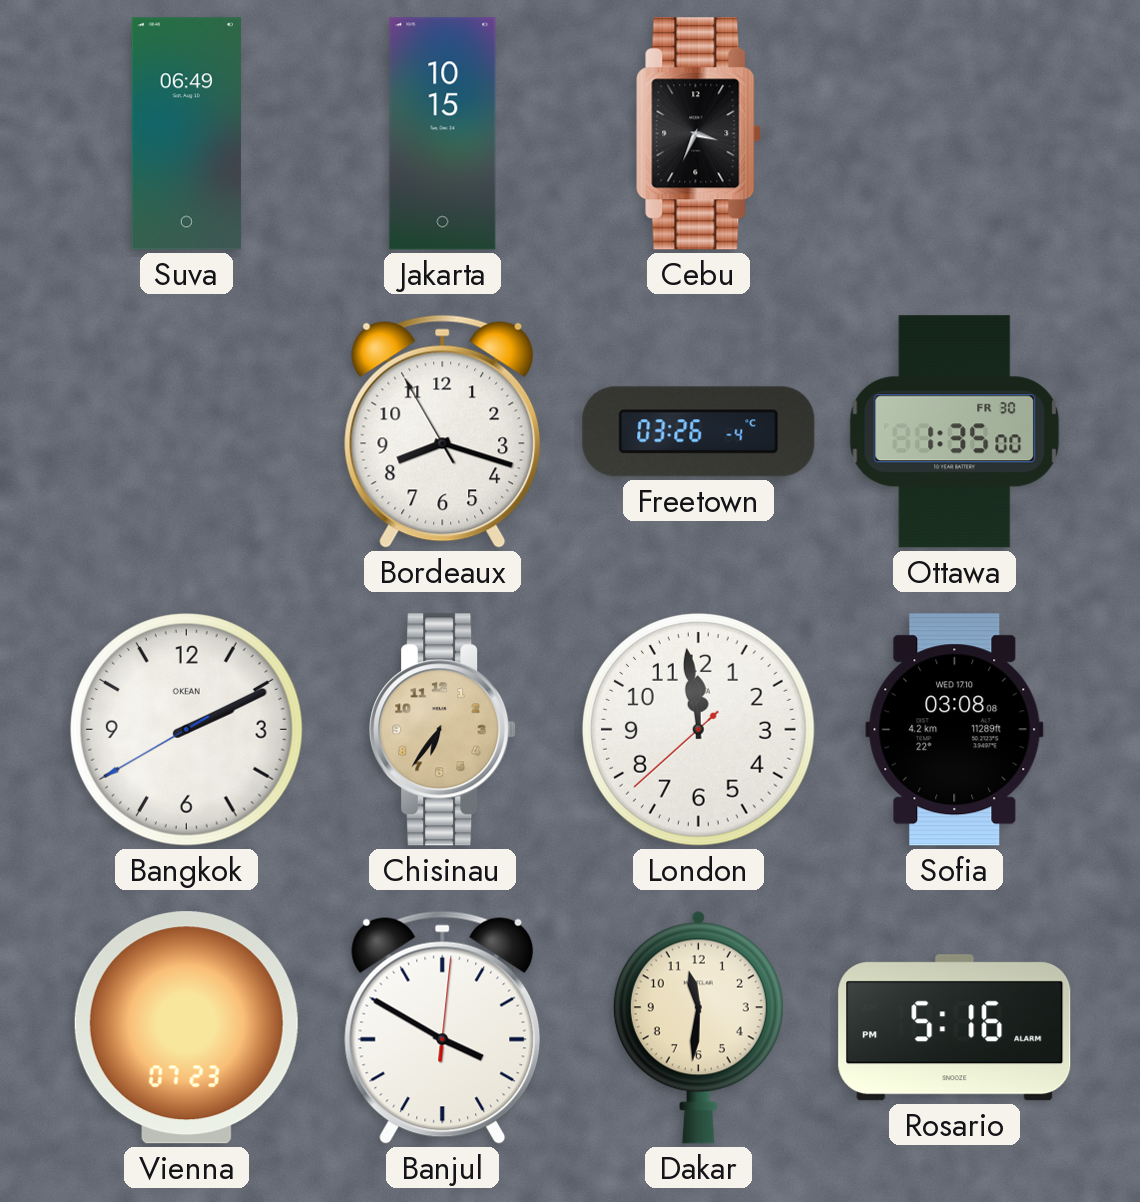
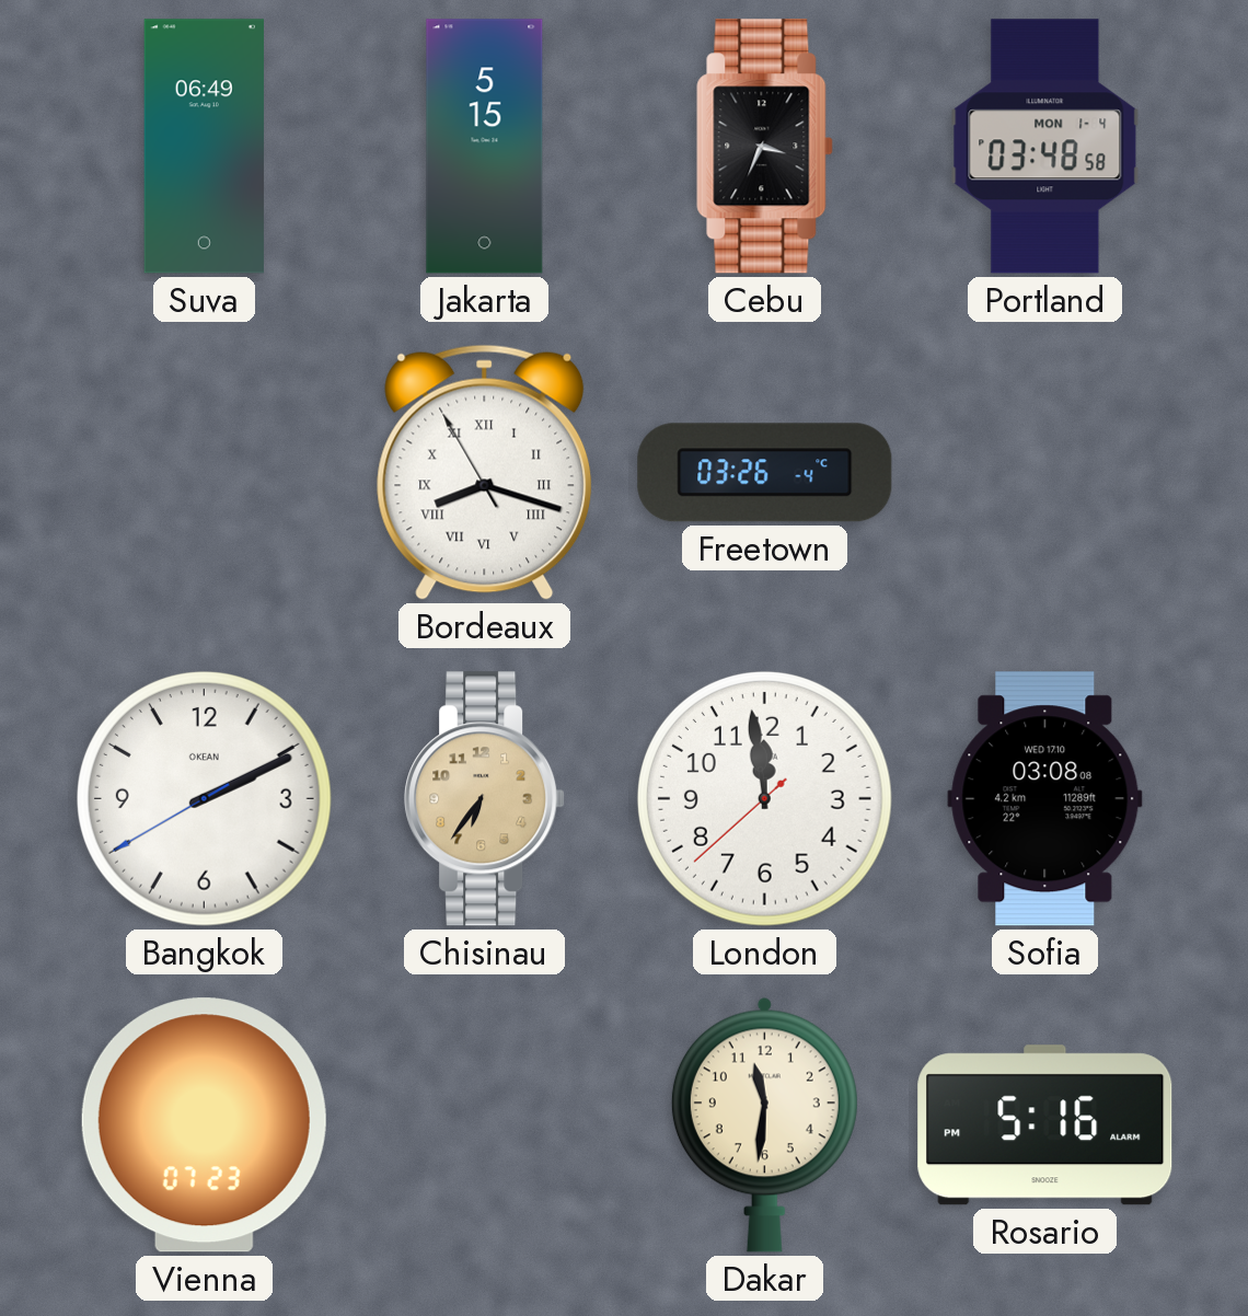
Jakarta: 10:15 -> 5:15
Portland: none -> 03:48
Bordeaux numerals: Arabic -> Roman
Ottawa: 1:35 -> none
Banjul: 3:50 -> none
